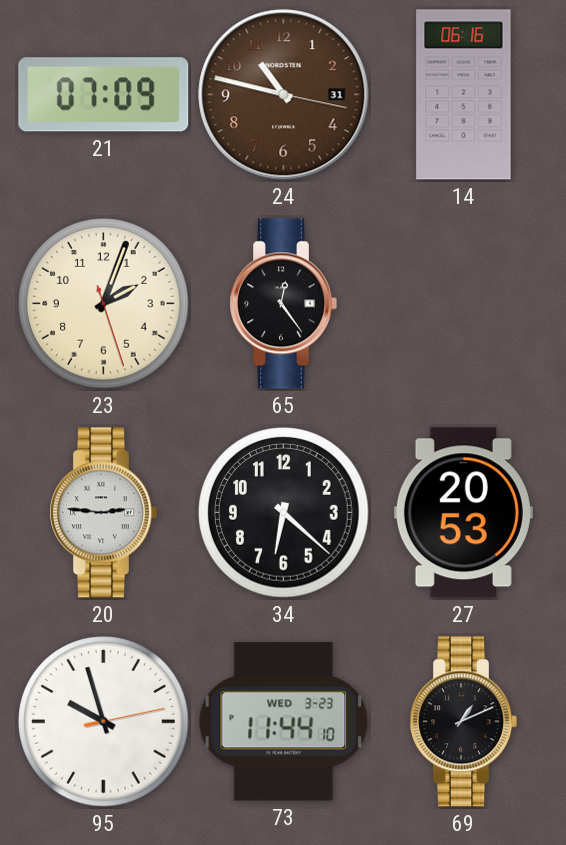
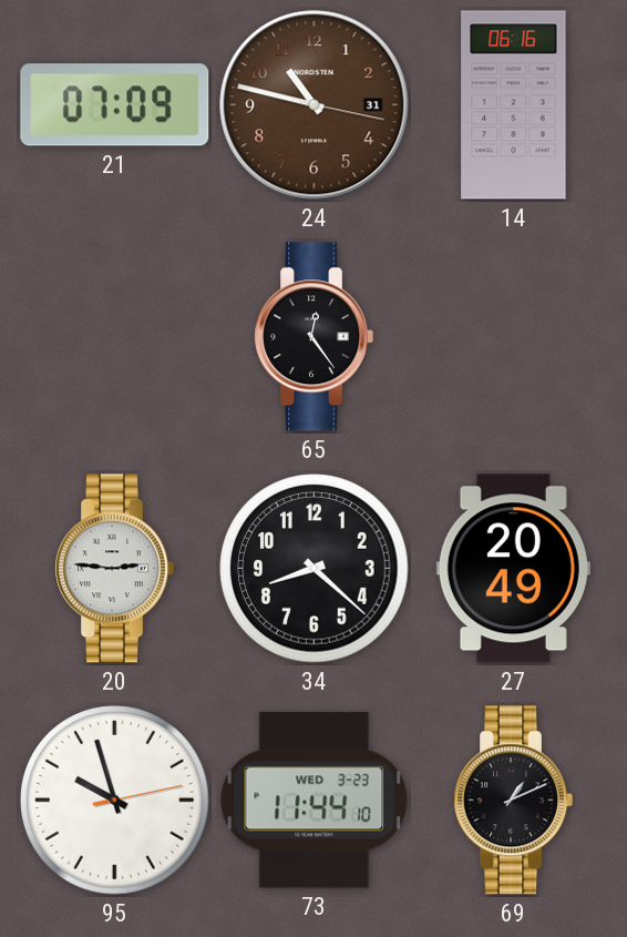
23: 2:03 -> none
34: 6:22 -> 8:22
27: 20:53 -> 20:49
